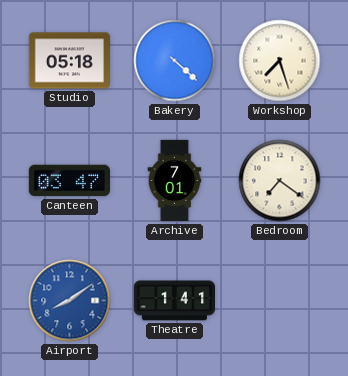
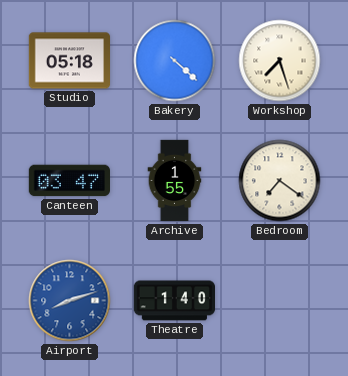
Archive: 7:01 -> 1:55
Airport: 8:09 -> 8:12
Theatre: 1:41 -> 1:40
